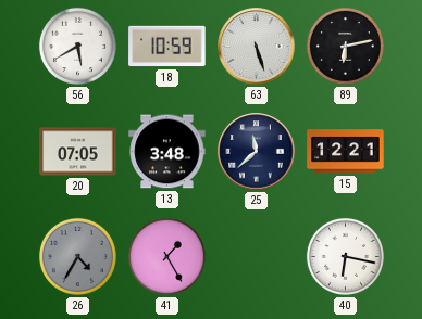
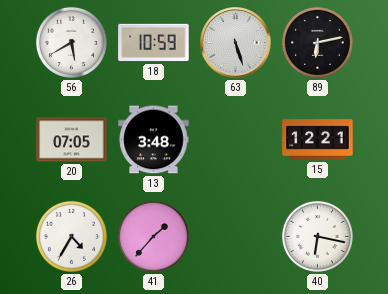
25: 11:38 -> none
26 dial: grey -> white
41: 1:25 -> 1:37
